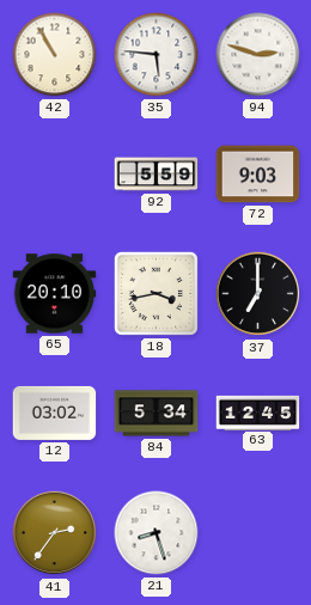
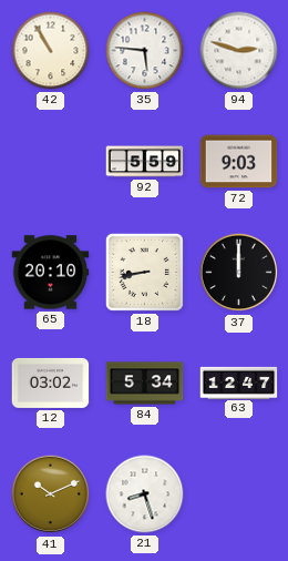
18: 3:43 -> 8:43
37: 7:00 -> 12:00
63: 12:45 -> 12:47
41: 2:36 -> 10:11
